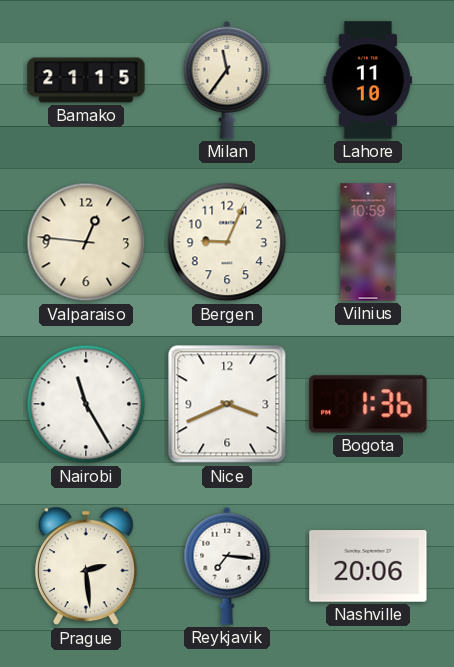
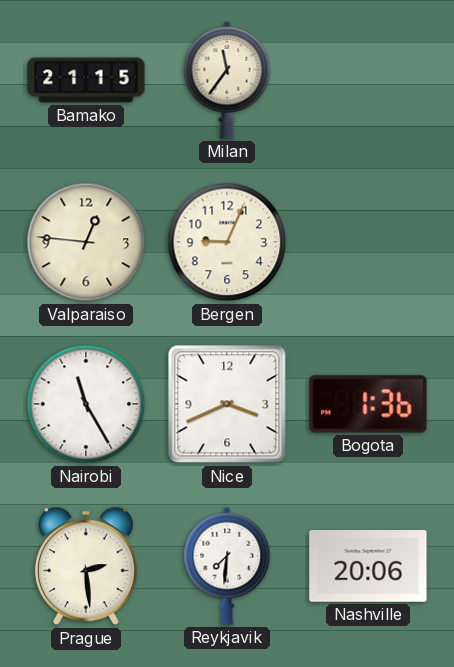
Lahore: 11:10 -> none
Vilnius: 10:59 -> none
Reykjavik: 7:16 -> 7:31
